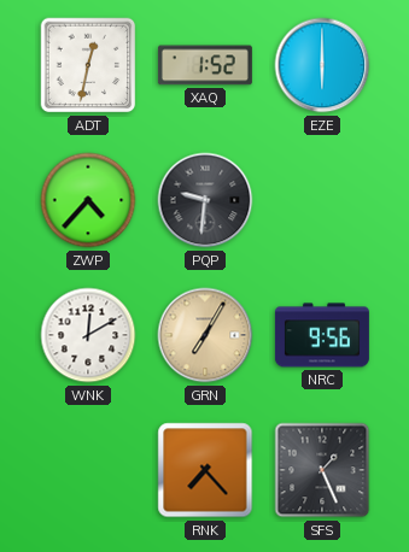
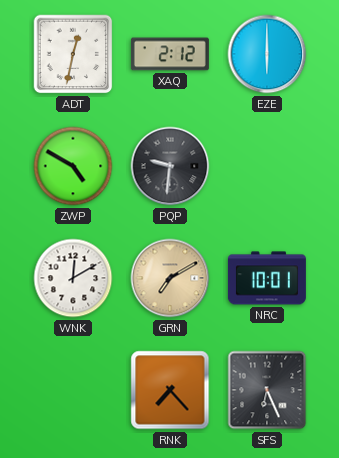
XAQ: 1:52 -> 2:12
ZWP: 4:37 -> 4:50
GRN: 7:05 -> 7:10
NRC: 9:56 -> 10:01
SFS: 1:26 -> 6:26
